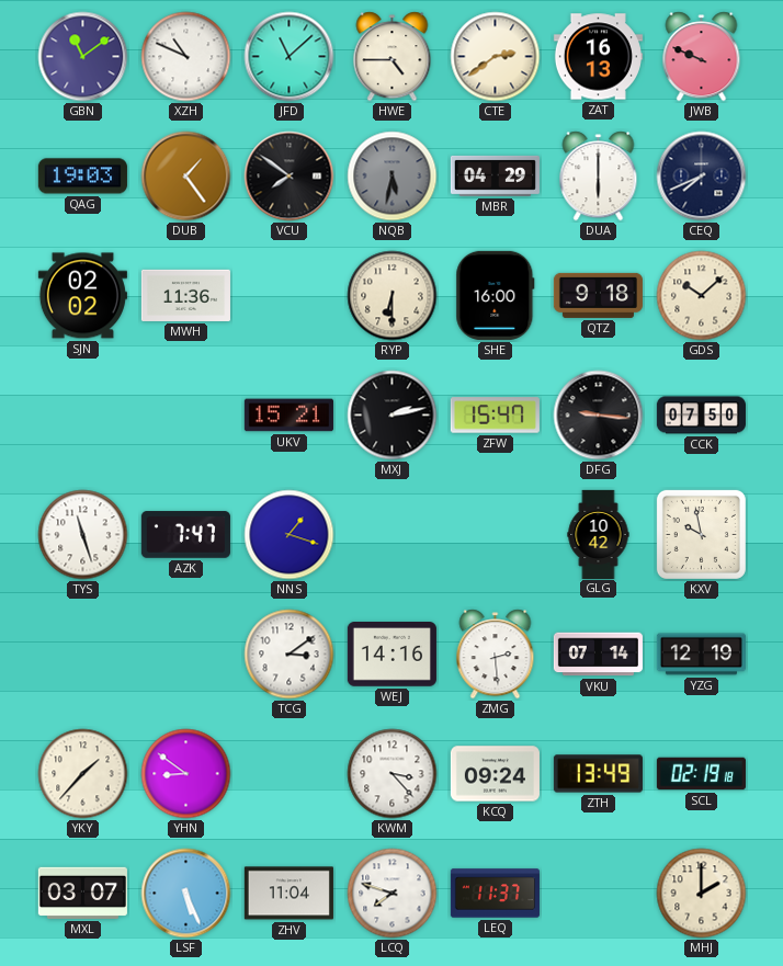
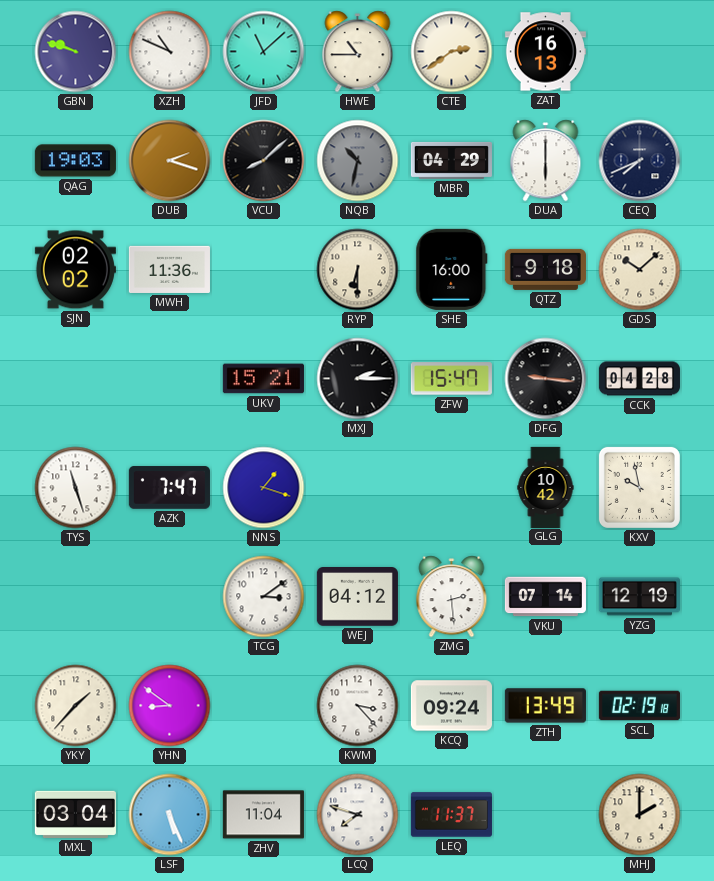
GBN: 11:09 -> 9:48
HWE: 4:45 -> 10:45
JWB: 9:49 -> none
DUB: 1:24 -> 2:18
VCU: 7:51 -> 8:08
NQB: 5:32 -> 10:32
MXJ: 2:13 -> 2:15
CCK: 07:50 -> 04:28
WEJ: 14:16 -> 04:12
MXL: 03:07 -> 03:04
